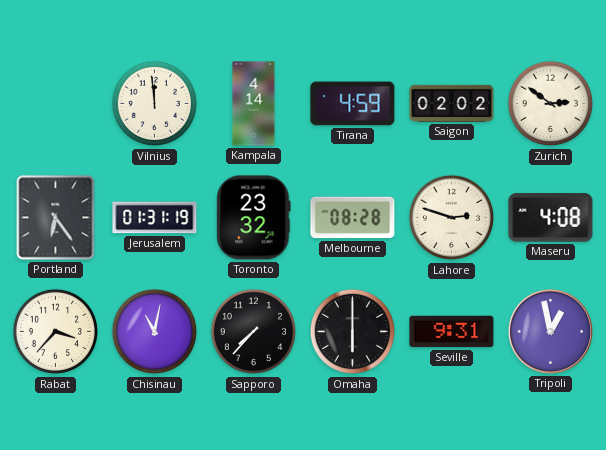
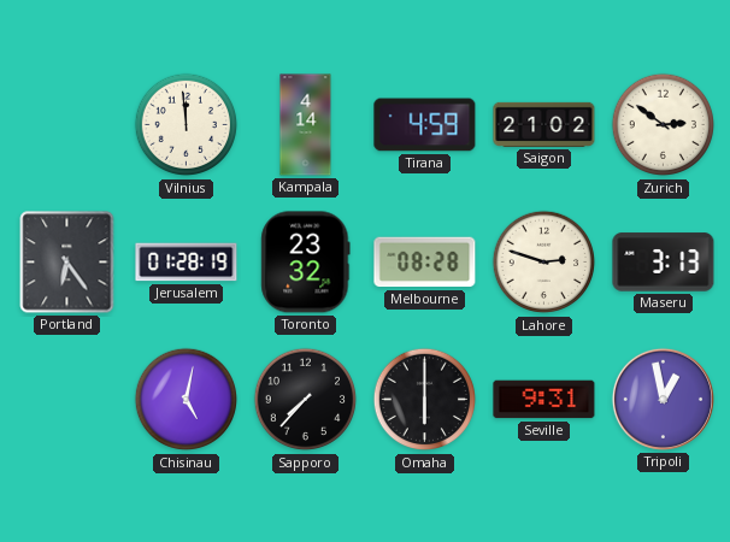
Saigon: 02:02 -> 21:02
Jerusalem: 01:31 -> 01:28
Maseru: 4:08 -> 3:13
Rabat: 3:37 -> none
Chisinau: 11:02 -> 5:02
